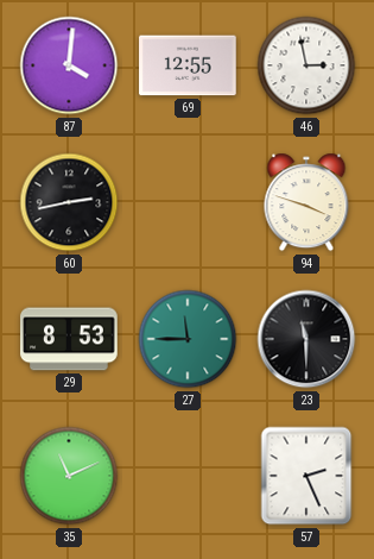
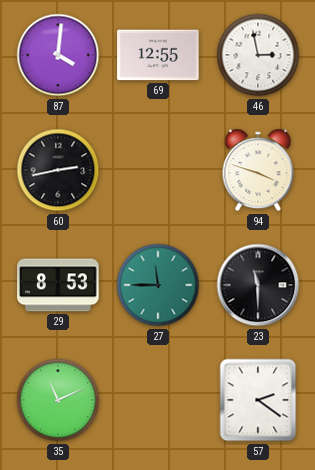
57: 2:26 -> 2:21
